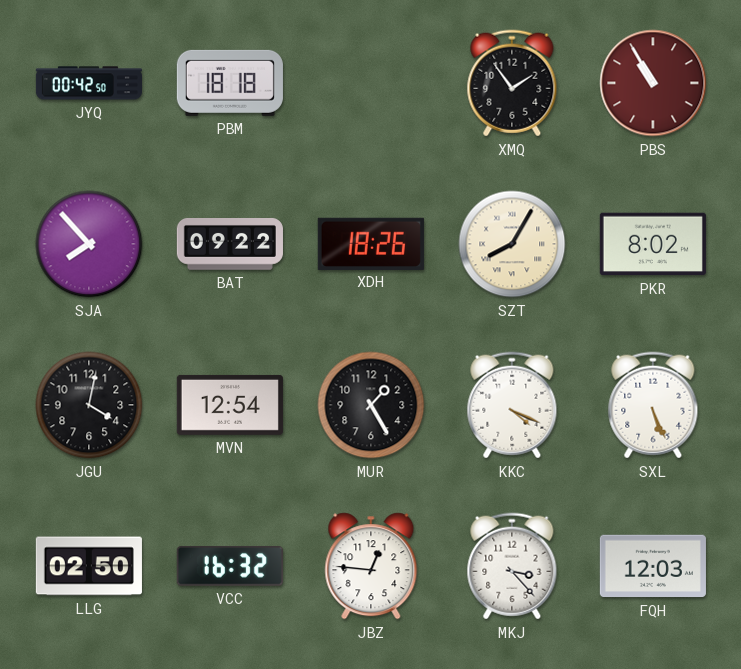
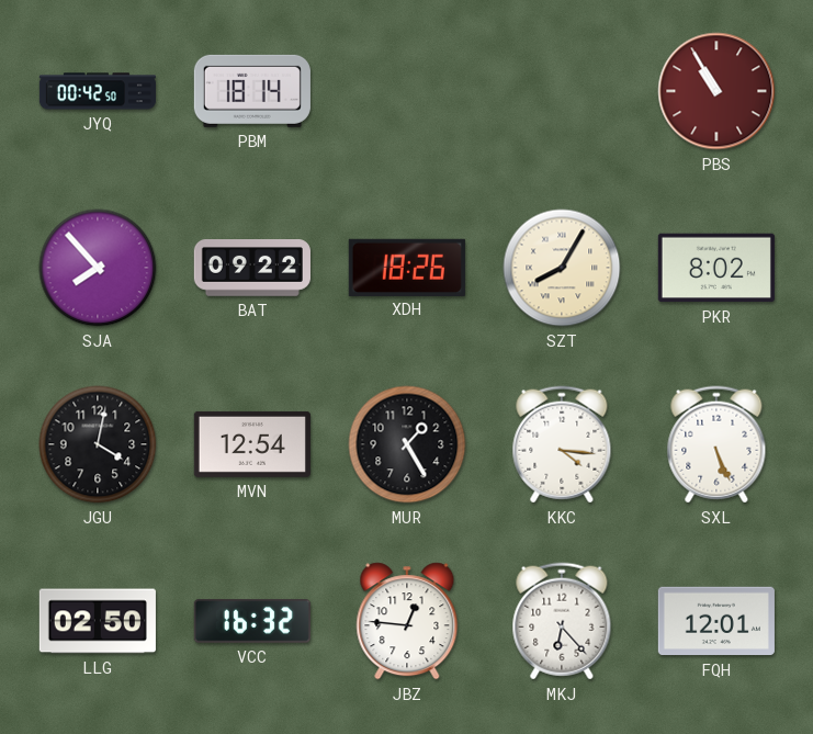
PBM: 18:18 -> 18:14
XMQ: 1:54 -> none
KKC: 4:19 -> 4:16
MKJ: 3:23 -> 6:23
FQH: 12:03 -> 12:01
